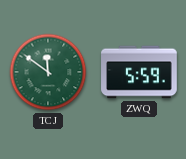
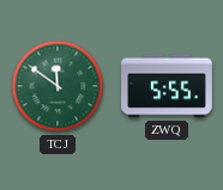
ZWQ: 5:59 -> 5:55
